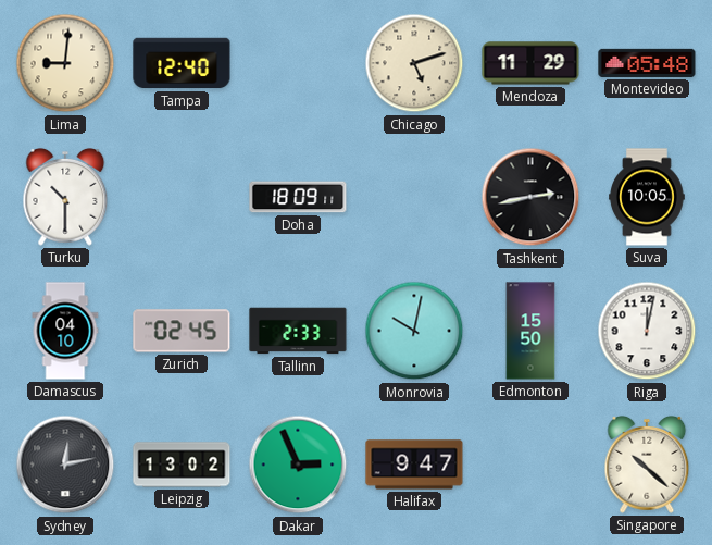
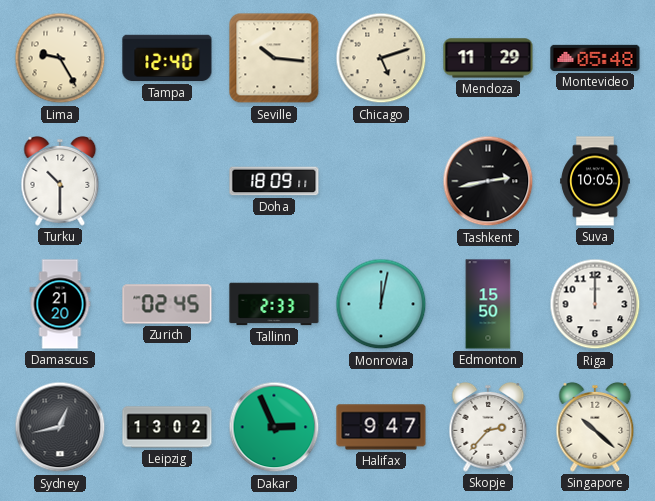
Lima: 9:01 -> 9:25
Seville: none -> 10:16
Damascus: 04:10 -> 21:20
Monrovia: 10:02 -> 12:02
Riga: 12:02 -> 12:00
Sydney: 12:13 -> 12:43
Skopje: none -> 2:37
